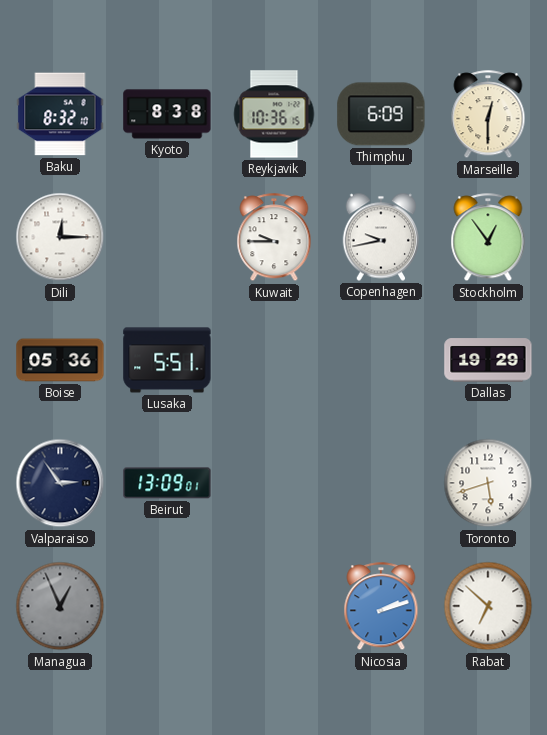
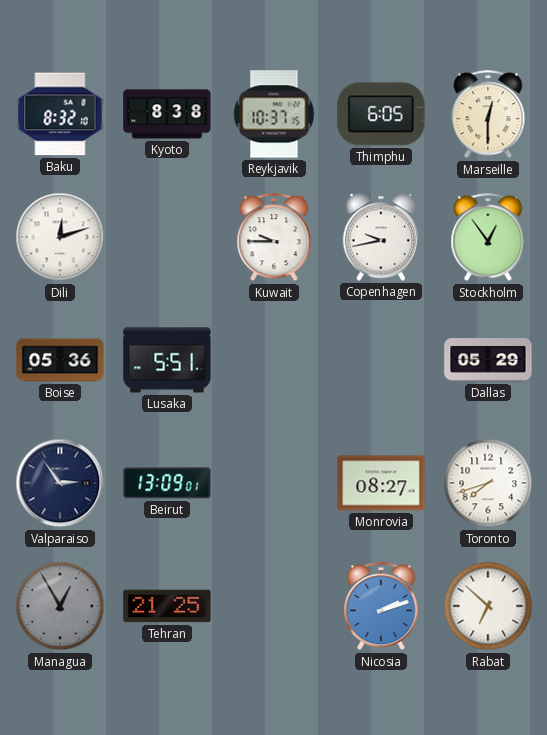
Reykjavik: 10:36 -> 10:37
Thimphu: 6:09 -> 6:05
Dili: 12:15 -> 12:12
Dallas: 19:29 -> 05:29
Monrovia: none -> 08:27
Toronto: 5:42 -> 7:42
Managua: 12:56 -> 12:55
Tehran: none -> 21:25
